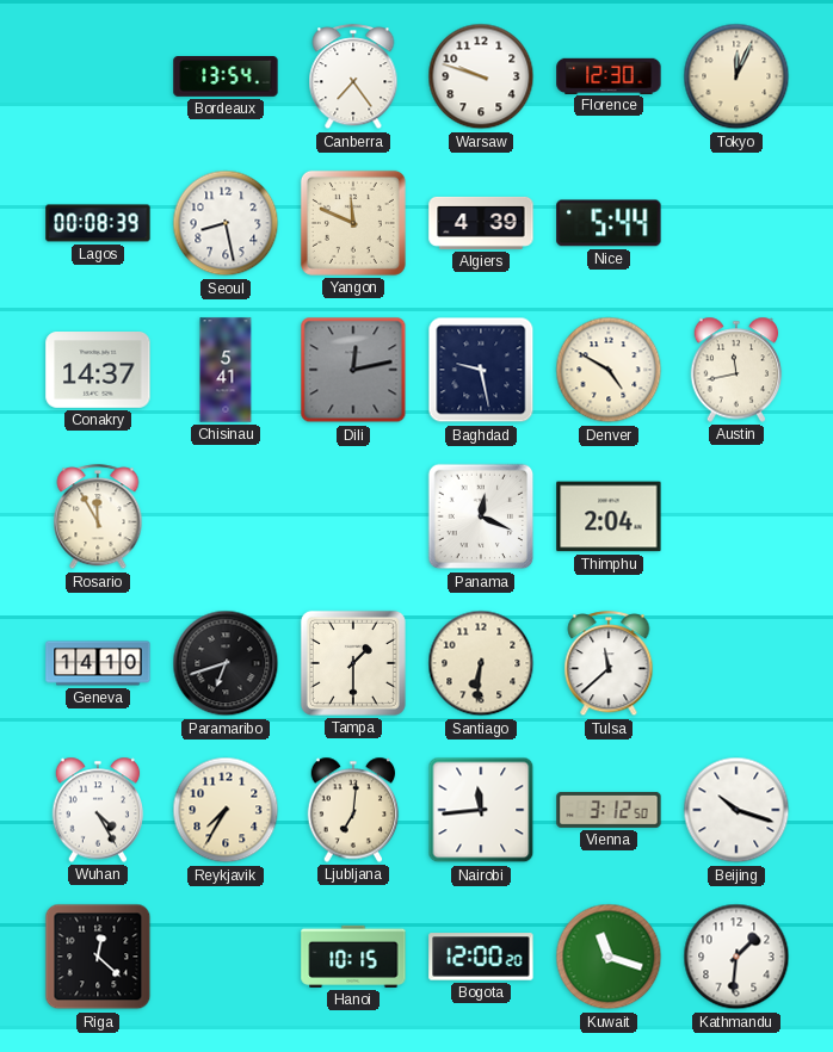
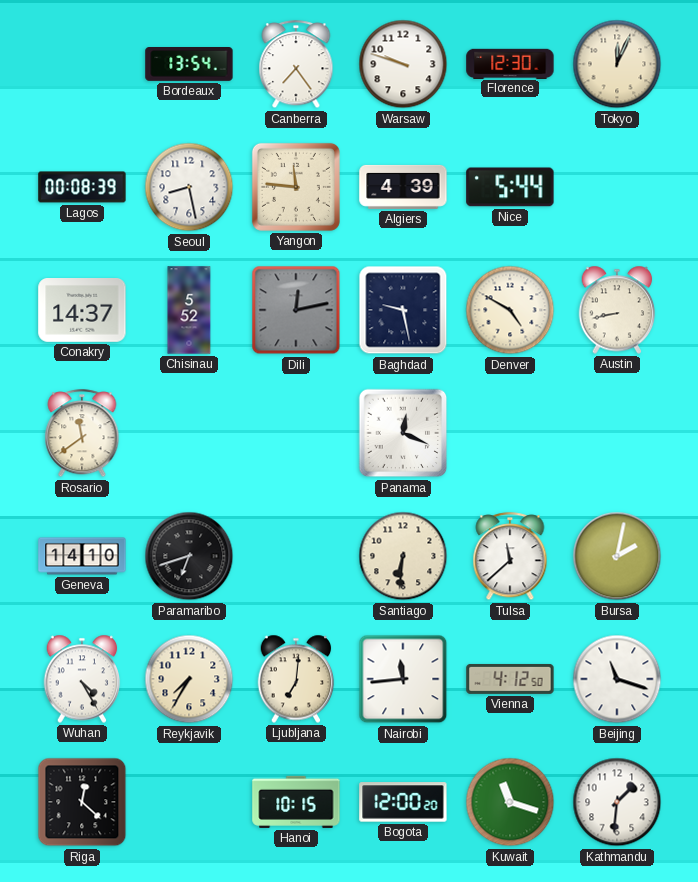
Yangon: 11:49 -> 11:46
Chisinau: 5:41 -> 5:52
Austin: 11:43 -> 8:43
Rosario: 11:55 -> 11:39
Thimphu: 2:04 -> none
Tampa: 1:30 -> none
Bursa: none -> 2:02
Vienna: 3:12 -> 4:12
Beijing: 10:18 -> 11:18
